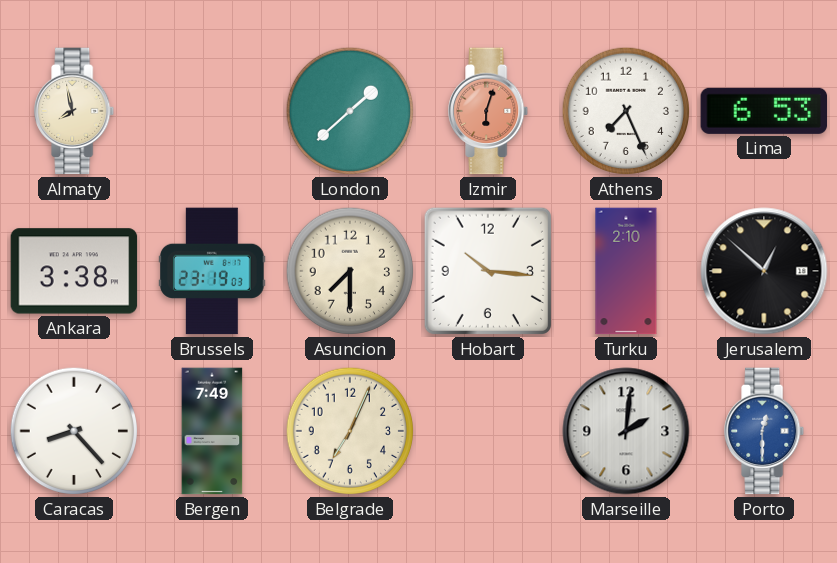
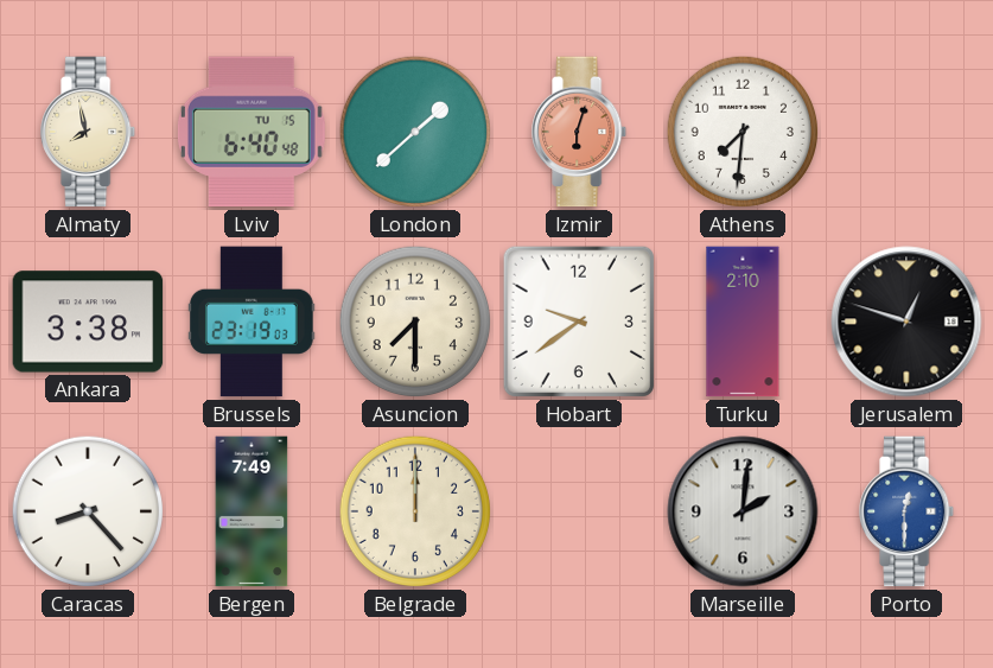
Lviv: none -> 6:40
Athens: 7:26 -> 7:31
Lima: 6:53 -> none
Hobart: 10:16 -> 9:39
Jerusalem: 12:52 -> 12:48
Belgrade: 7:04 -> 12:00
